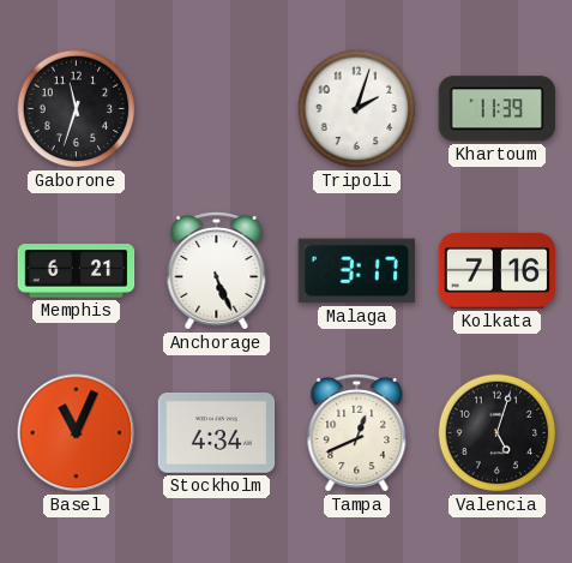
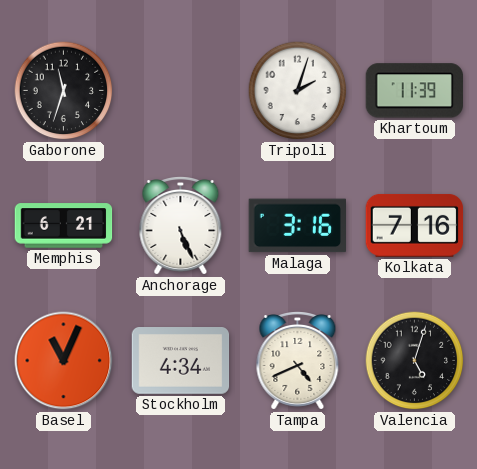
Malaga: 3:17 -> 3:16
Tampa: 12:41 -> 4:41
